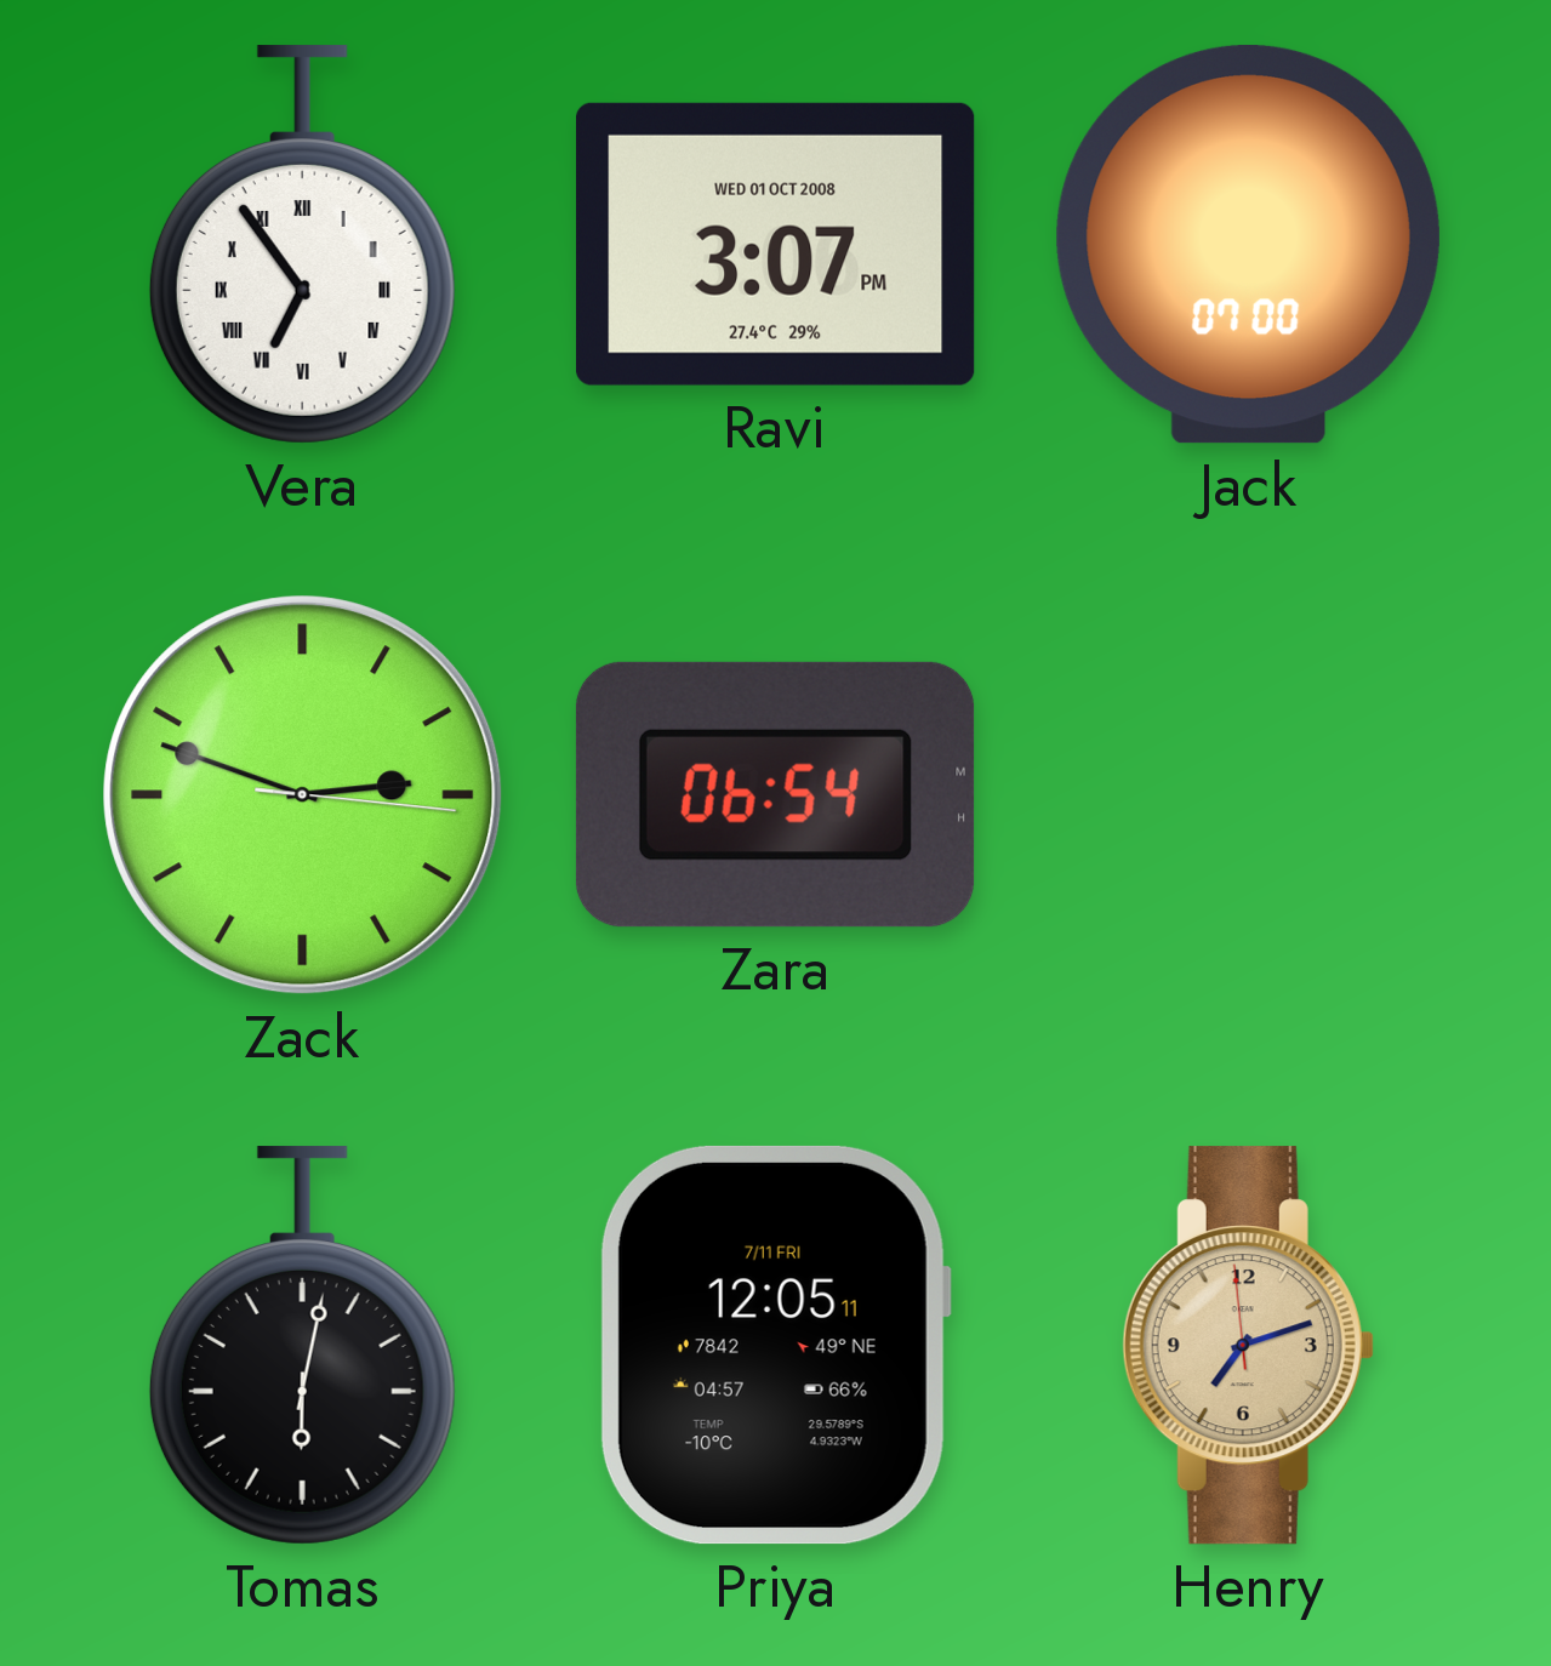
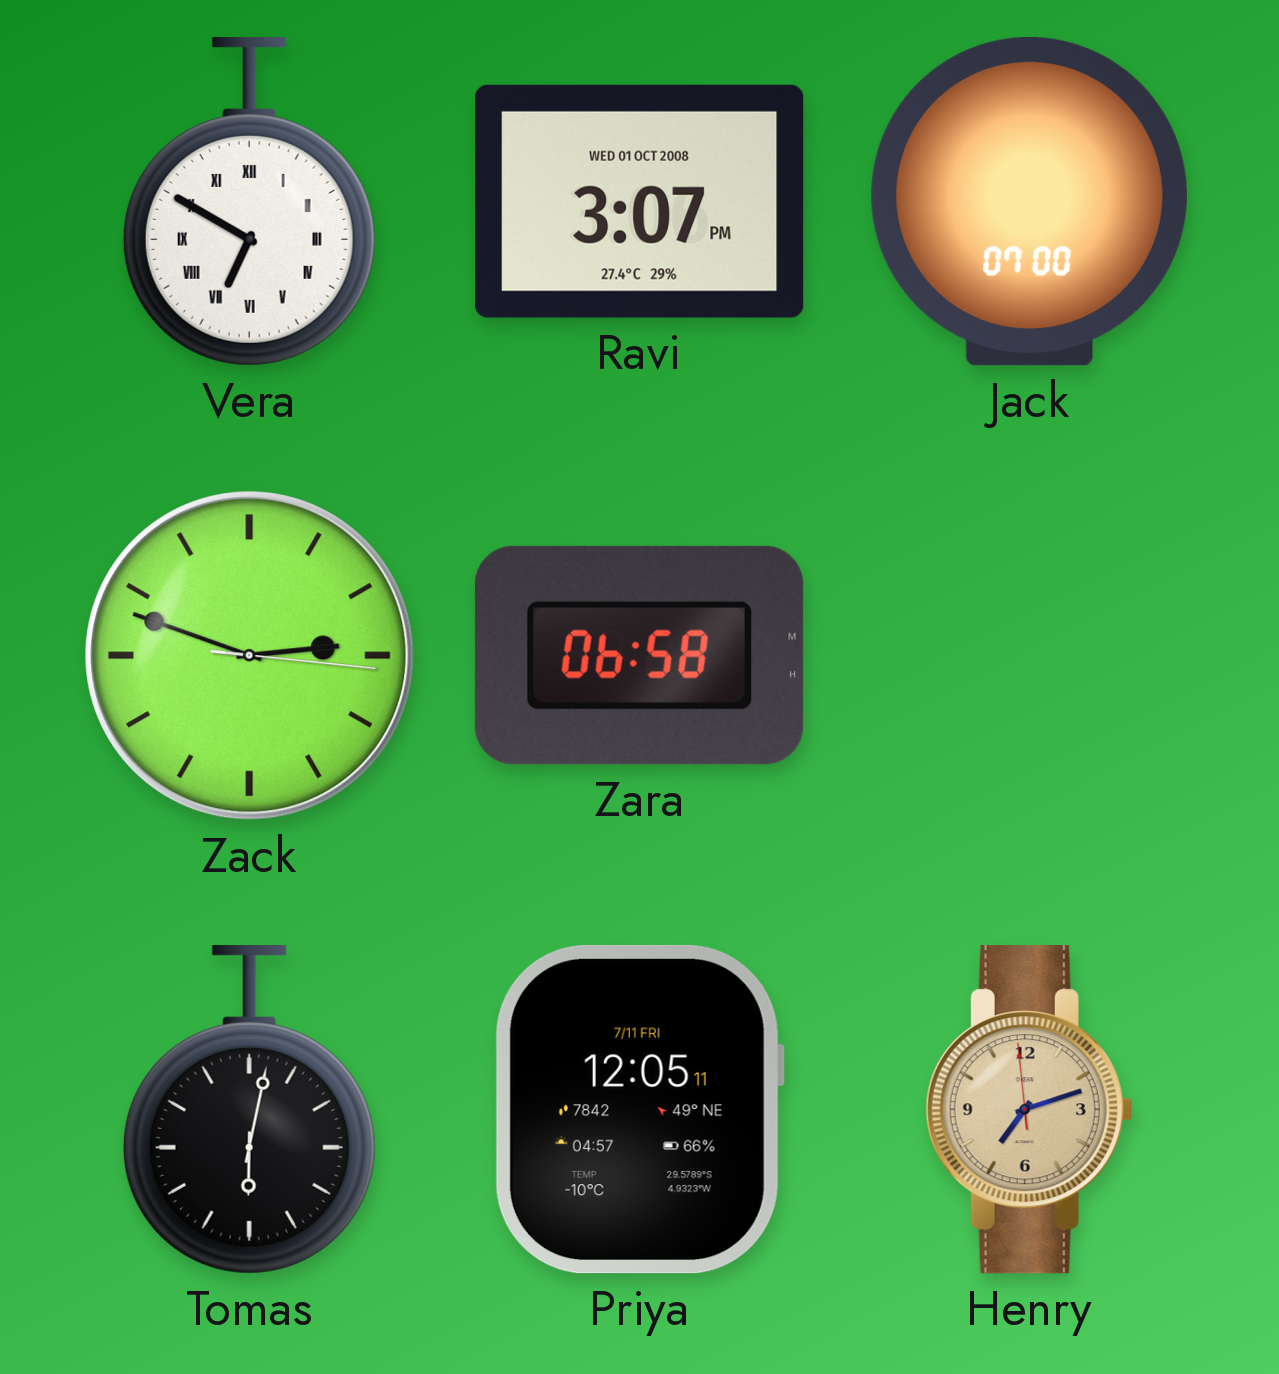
Vera: 6:54 -> 6:50
Zara: 06:54 -> 06:58
